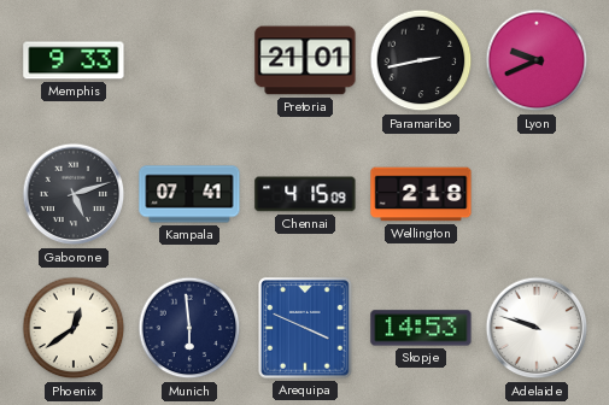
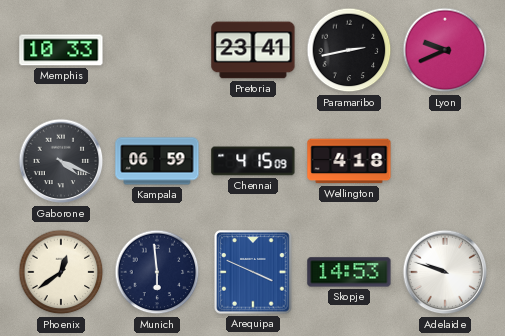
Memphis: 9:33 -> 10:33
Pretoria: 21:01 -> 23:41
Gaborone: 5:12 -> 4:19
Kampala: 07:41 -> 06:59
Wellington: 2:18 -> 4:18
